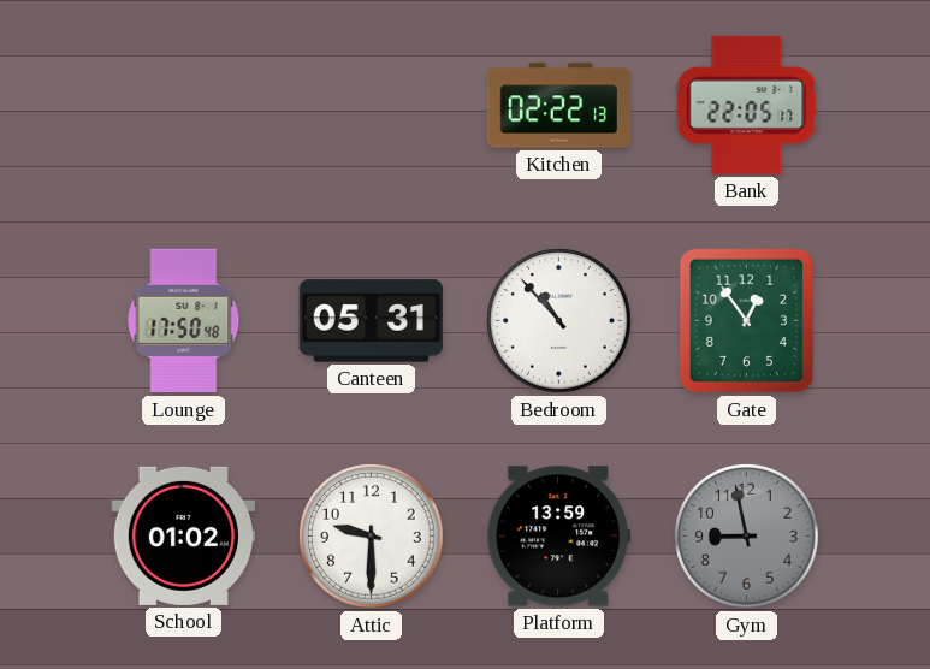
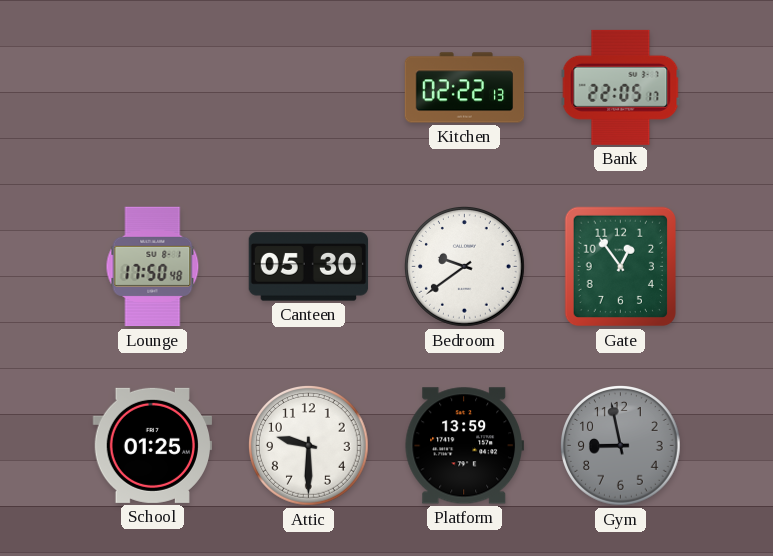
Canteen: 05:31 -> 05:30
Bedroom: 10:53 -> 9:39
School: 01:02 -> 01:25
